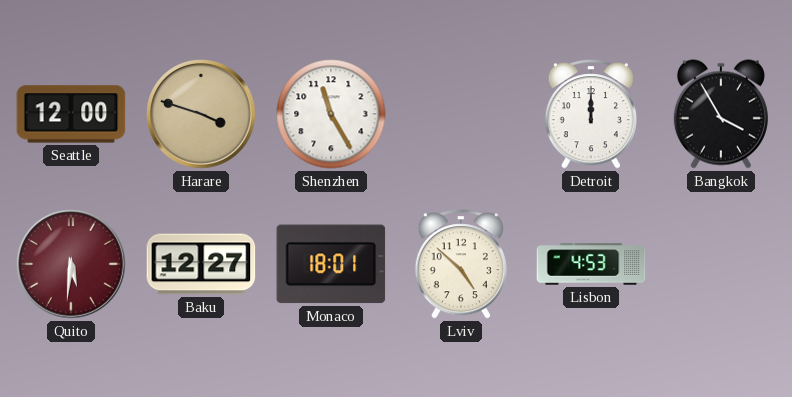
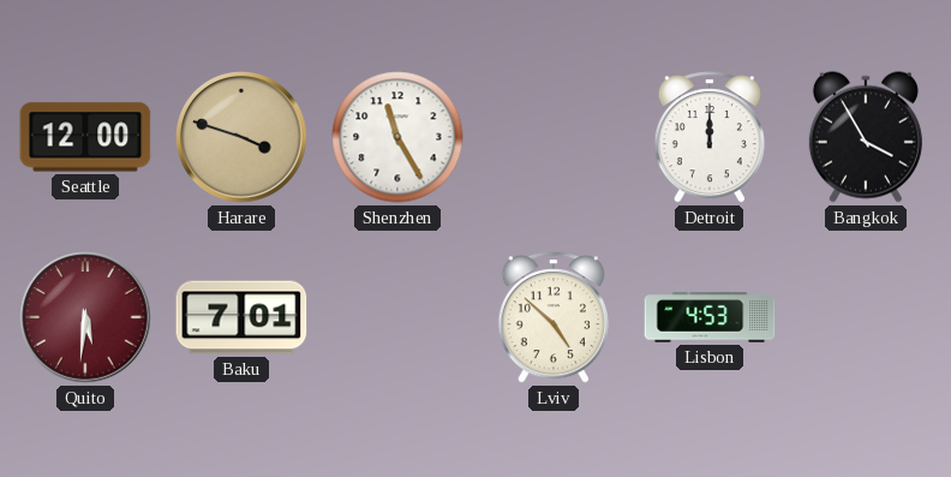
Baku: 12:27 -> 7:01
Monaco: 18:01 -> none
